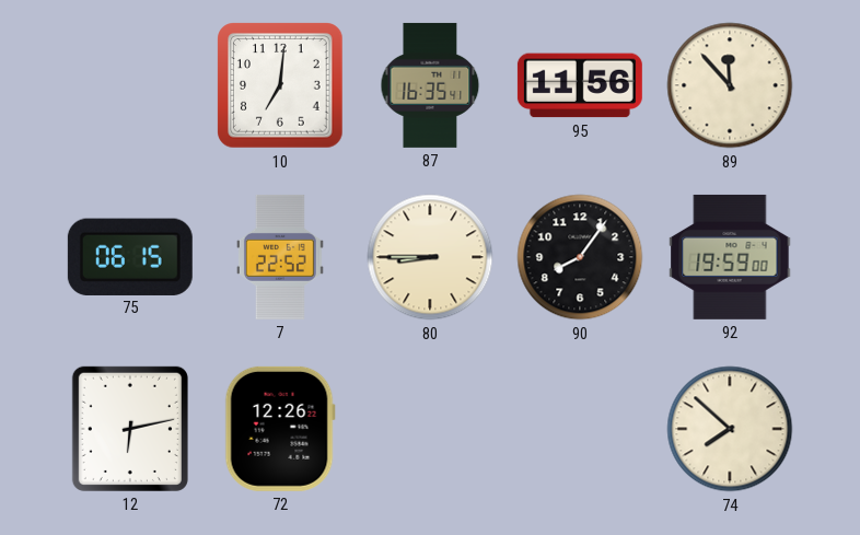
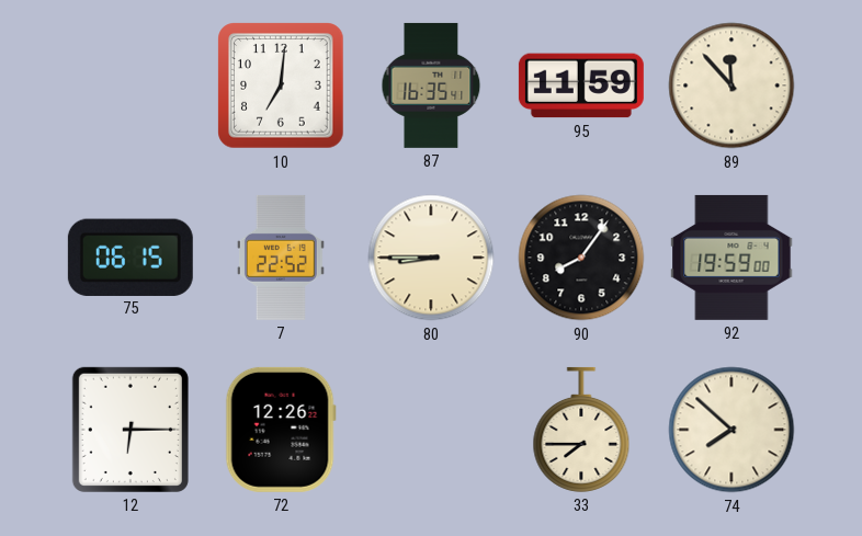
95: 11:56 -> 11:59
12: 6:13 -> 6:15
33: none -> 7:45
